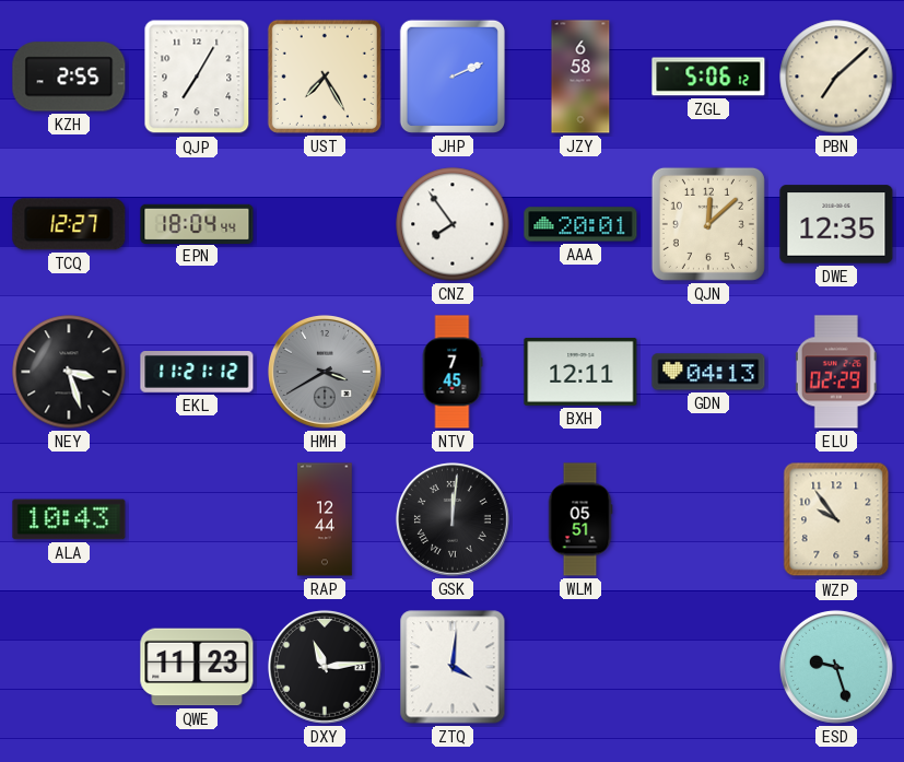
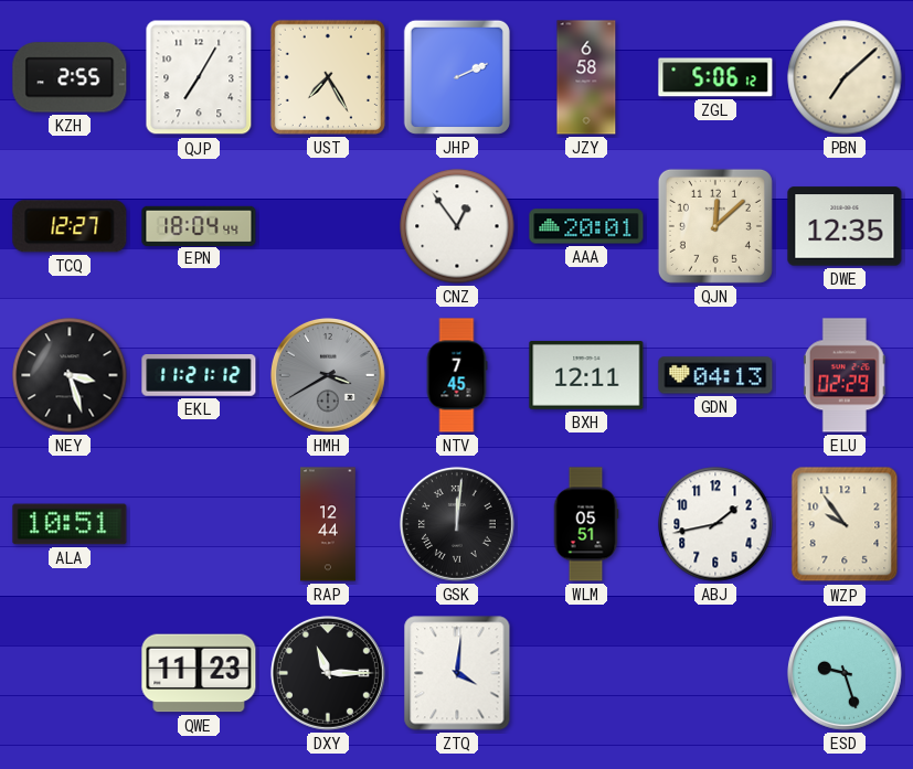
CNZ: 7:54 -> 12:54
ALA: 10:43 -> 10:51
ABJ: none -> 1:43
DXY: 11:14 -> 11:15
